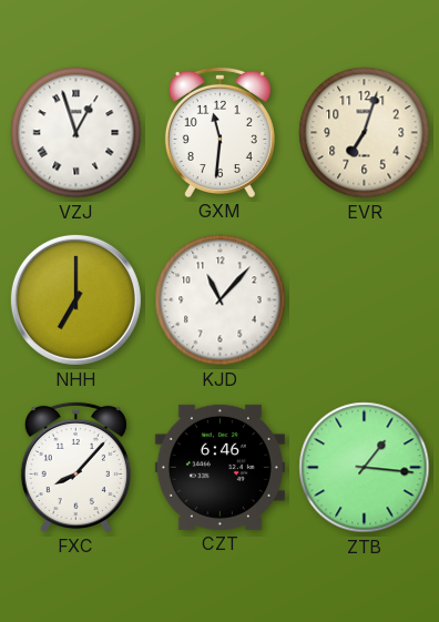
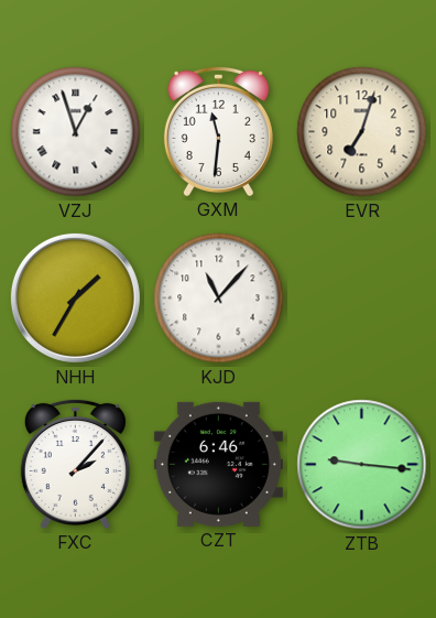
NHH: 7:00 -> 1:35
FXC: 8:07 -> 2:07
ZTB: 1:16 -> 9:16
